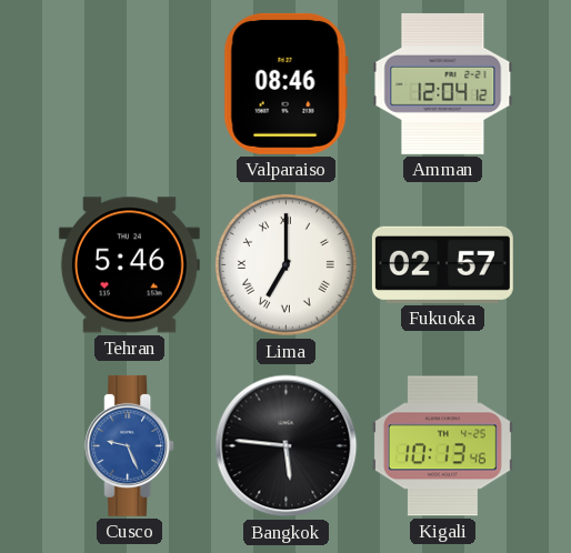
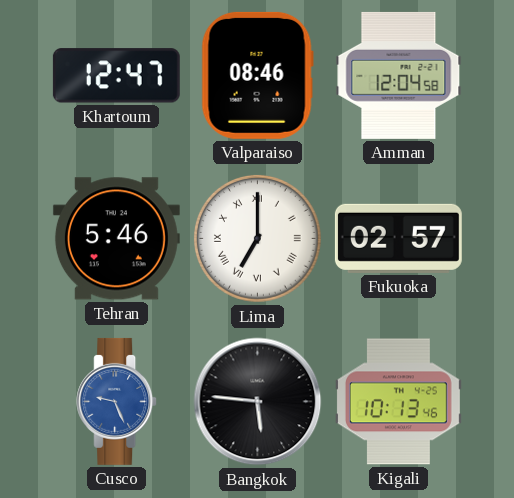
Khartoum: none -> 12:47
Amman: 12:04:12 -> 12:04:58
